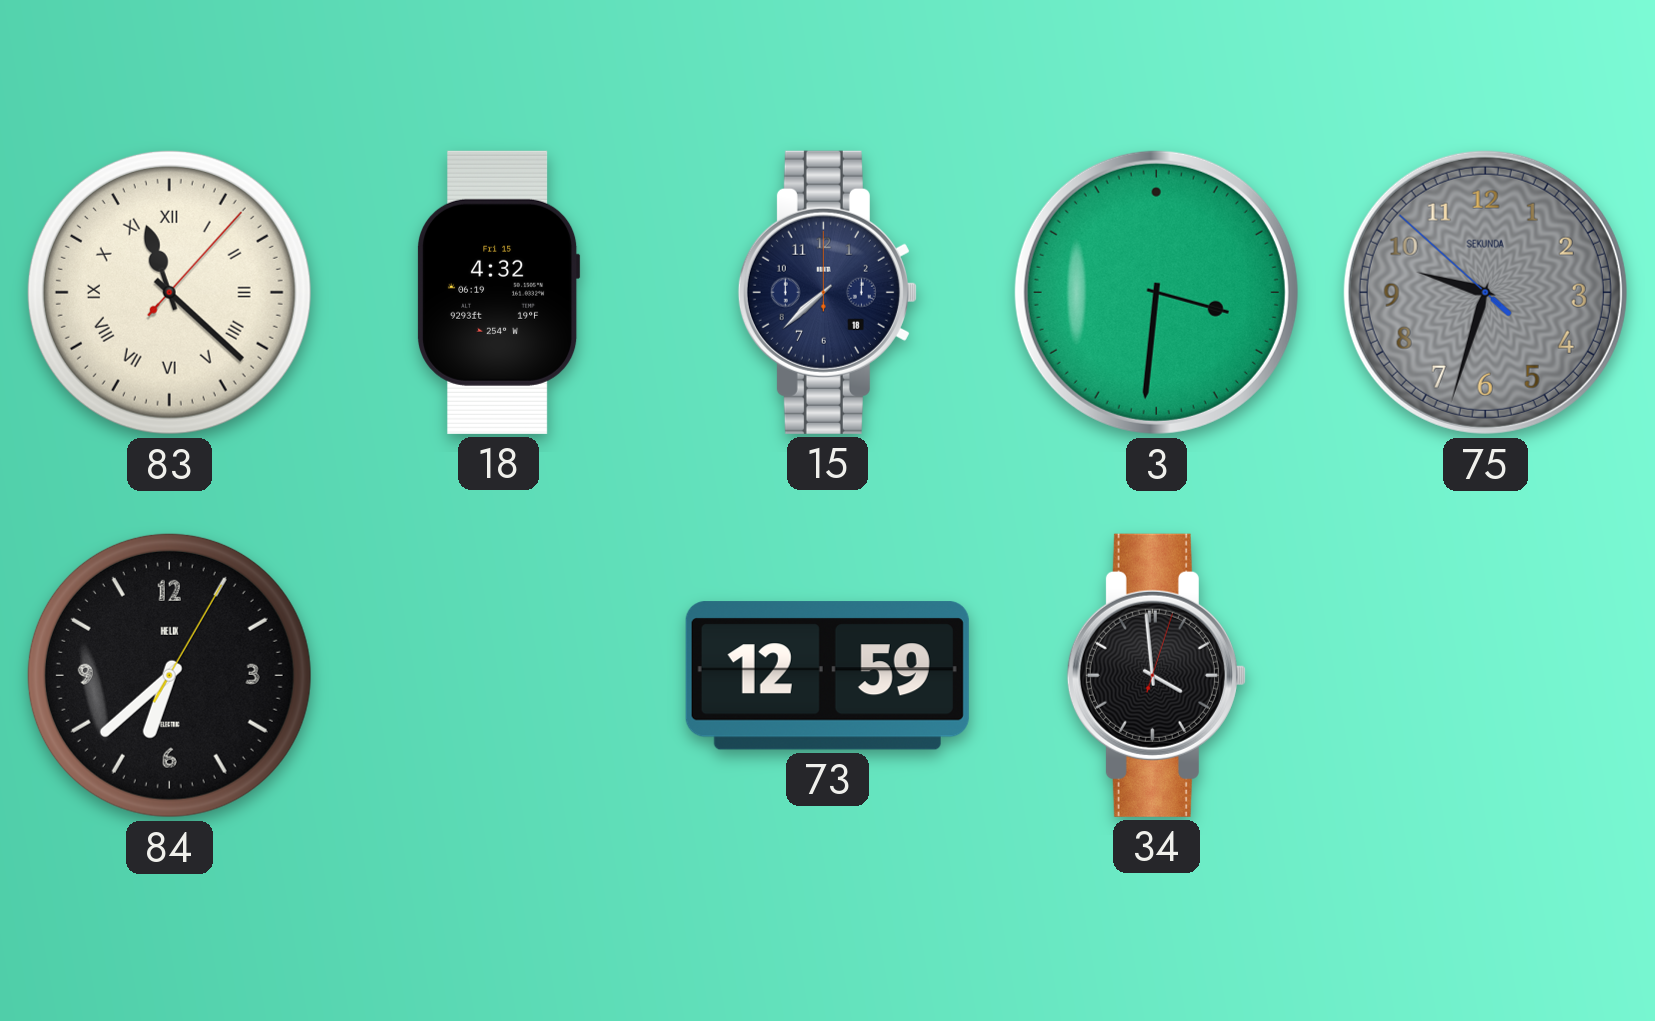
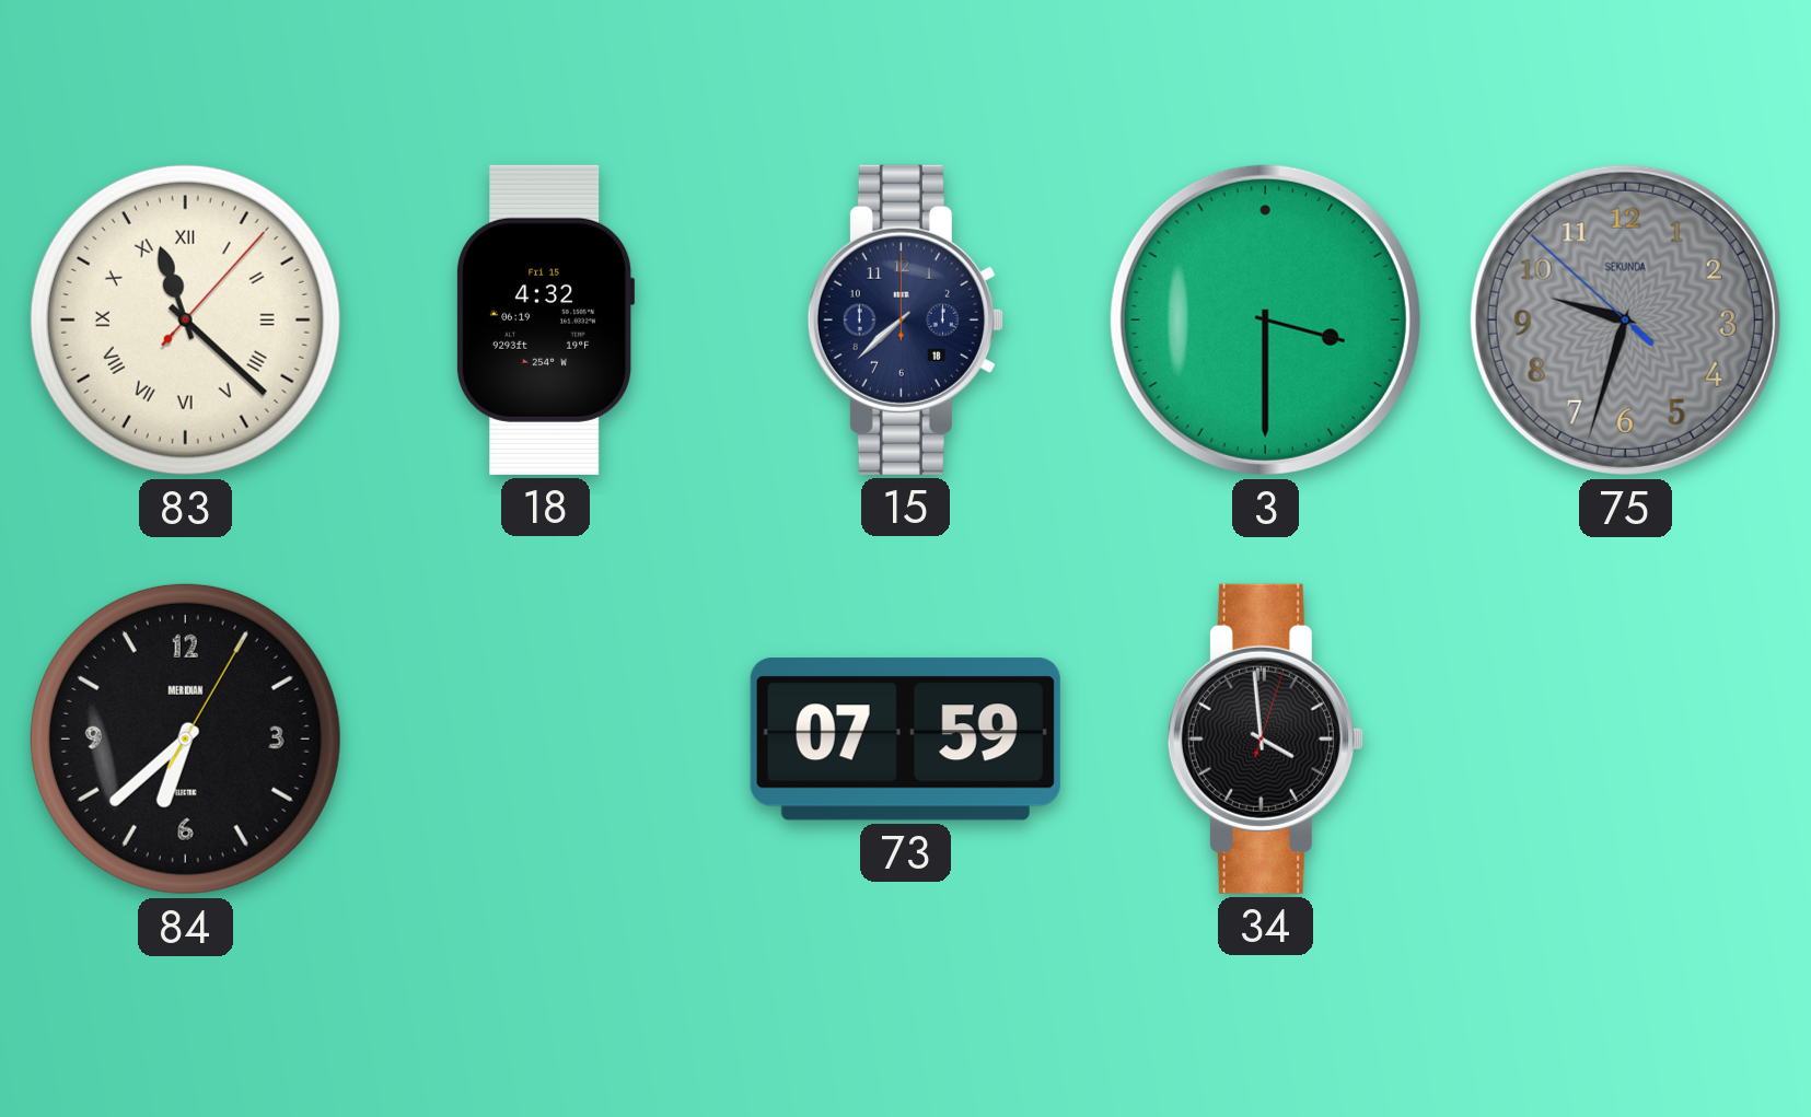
3: 3:31 -> 3:30
84 brand: HELIX -> MERIDIAN
73: 12:59 -> 07:59
